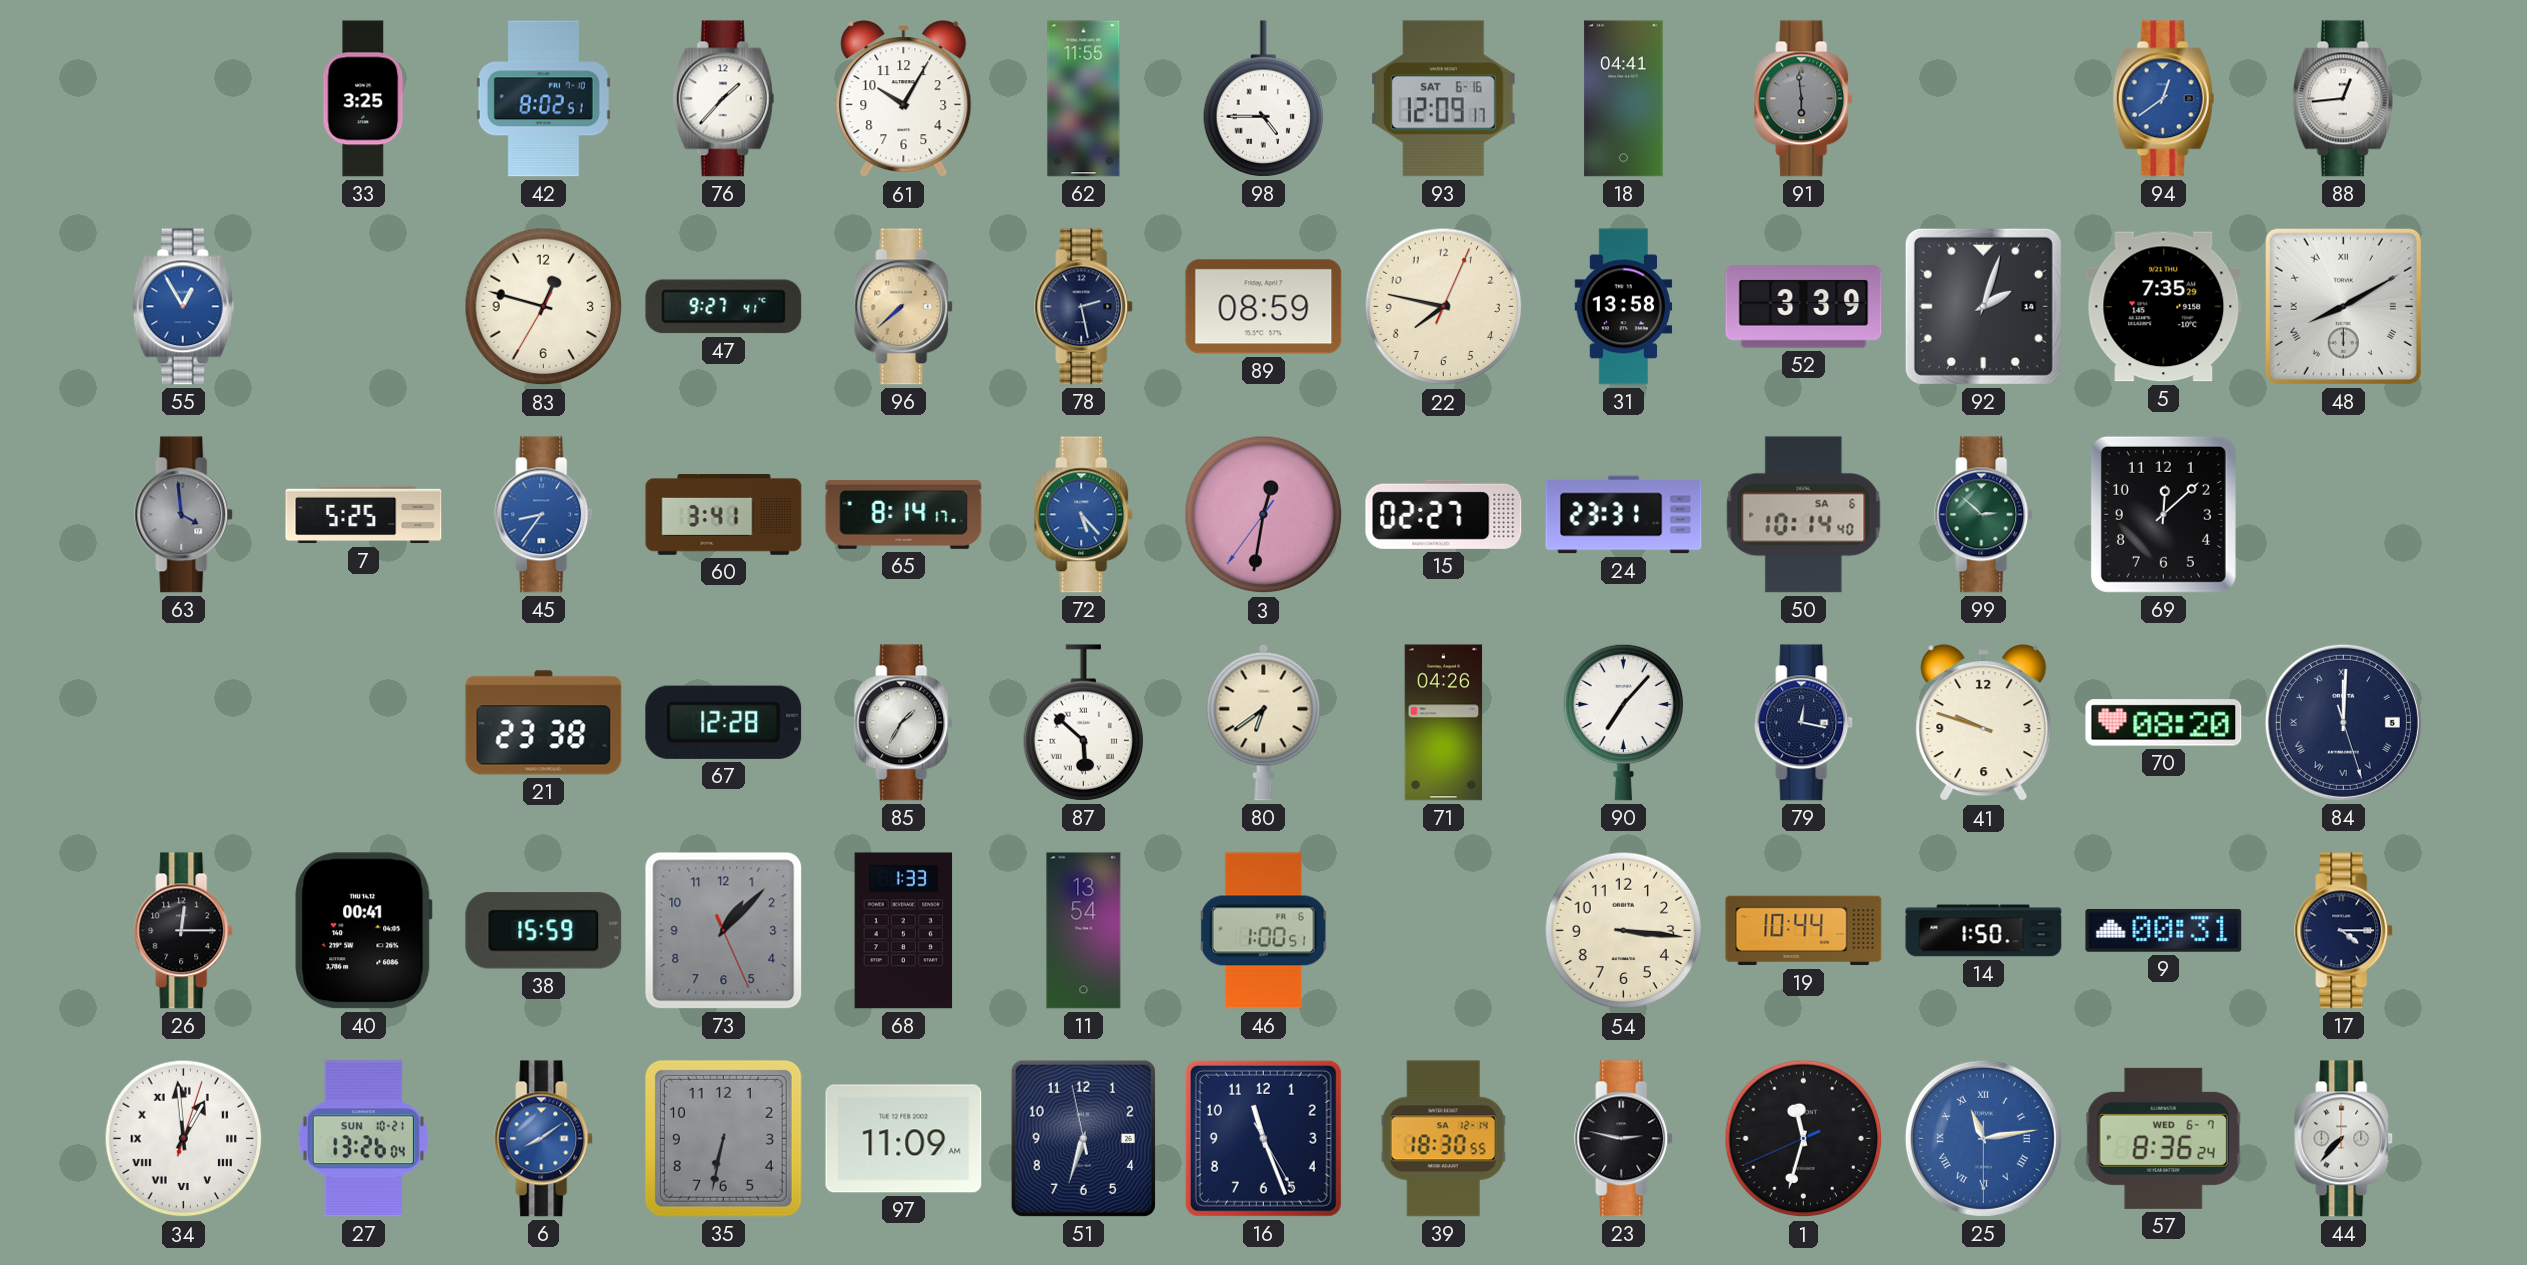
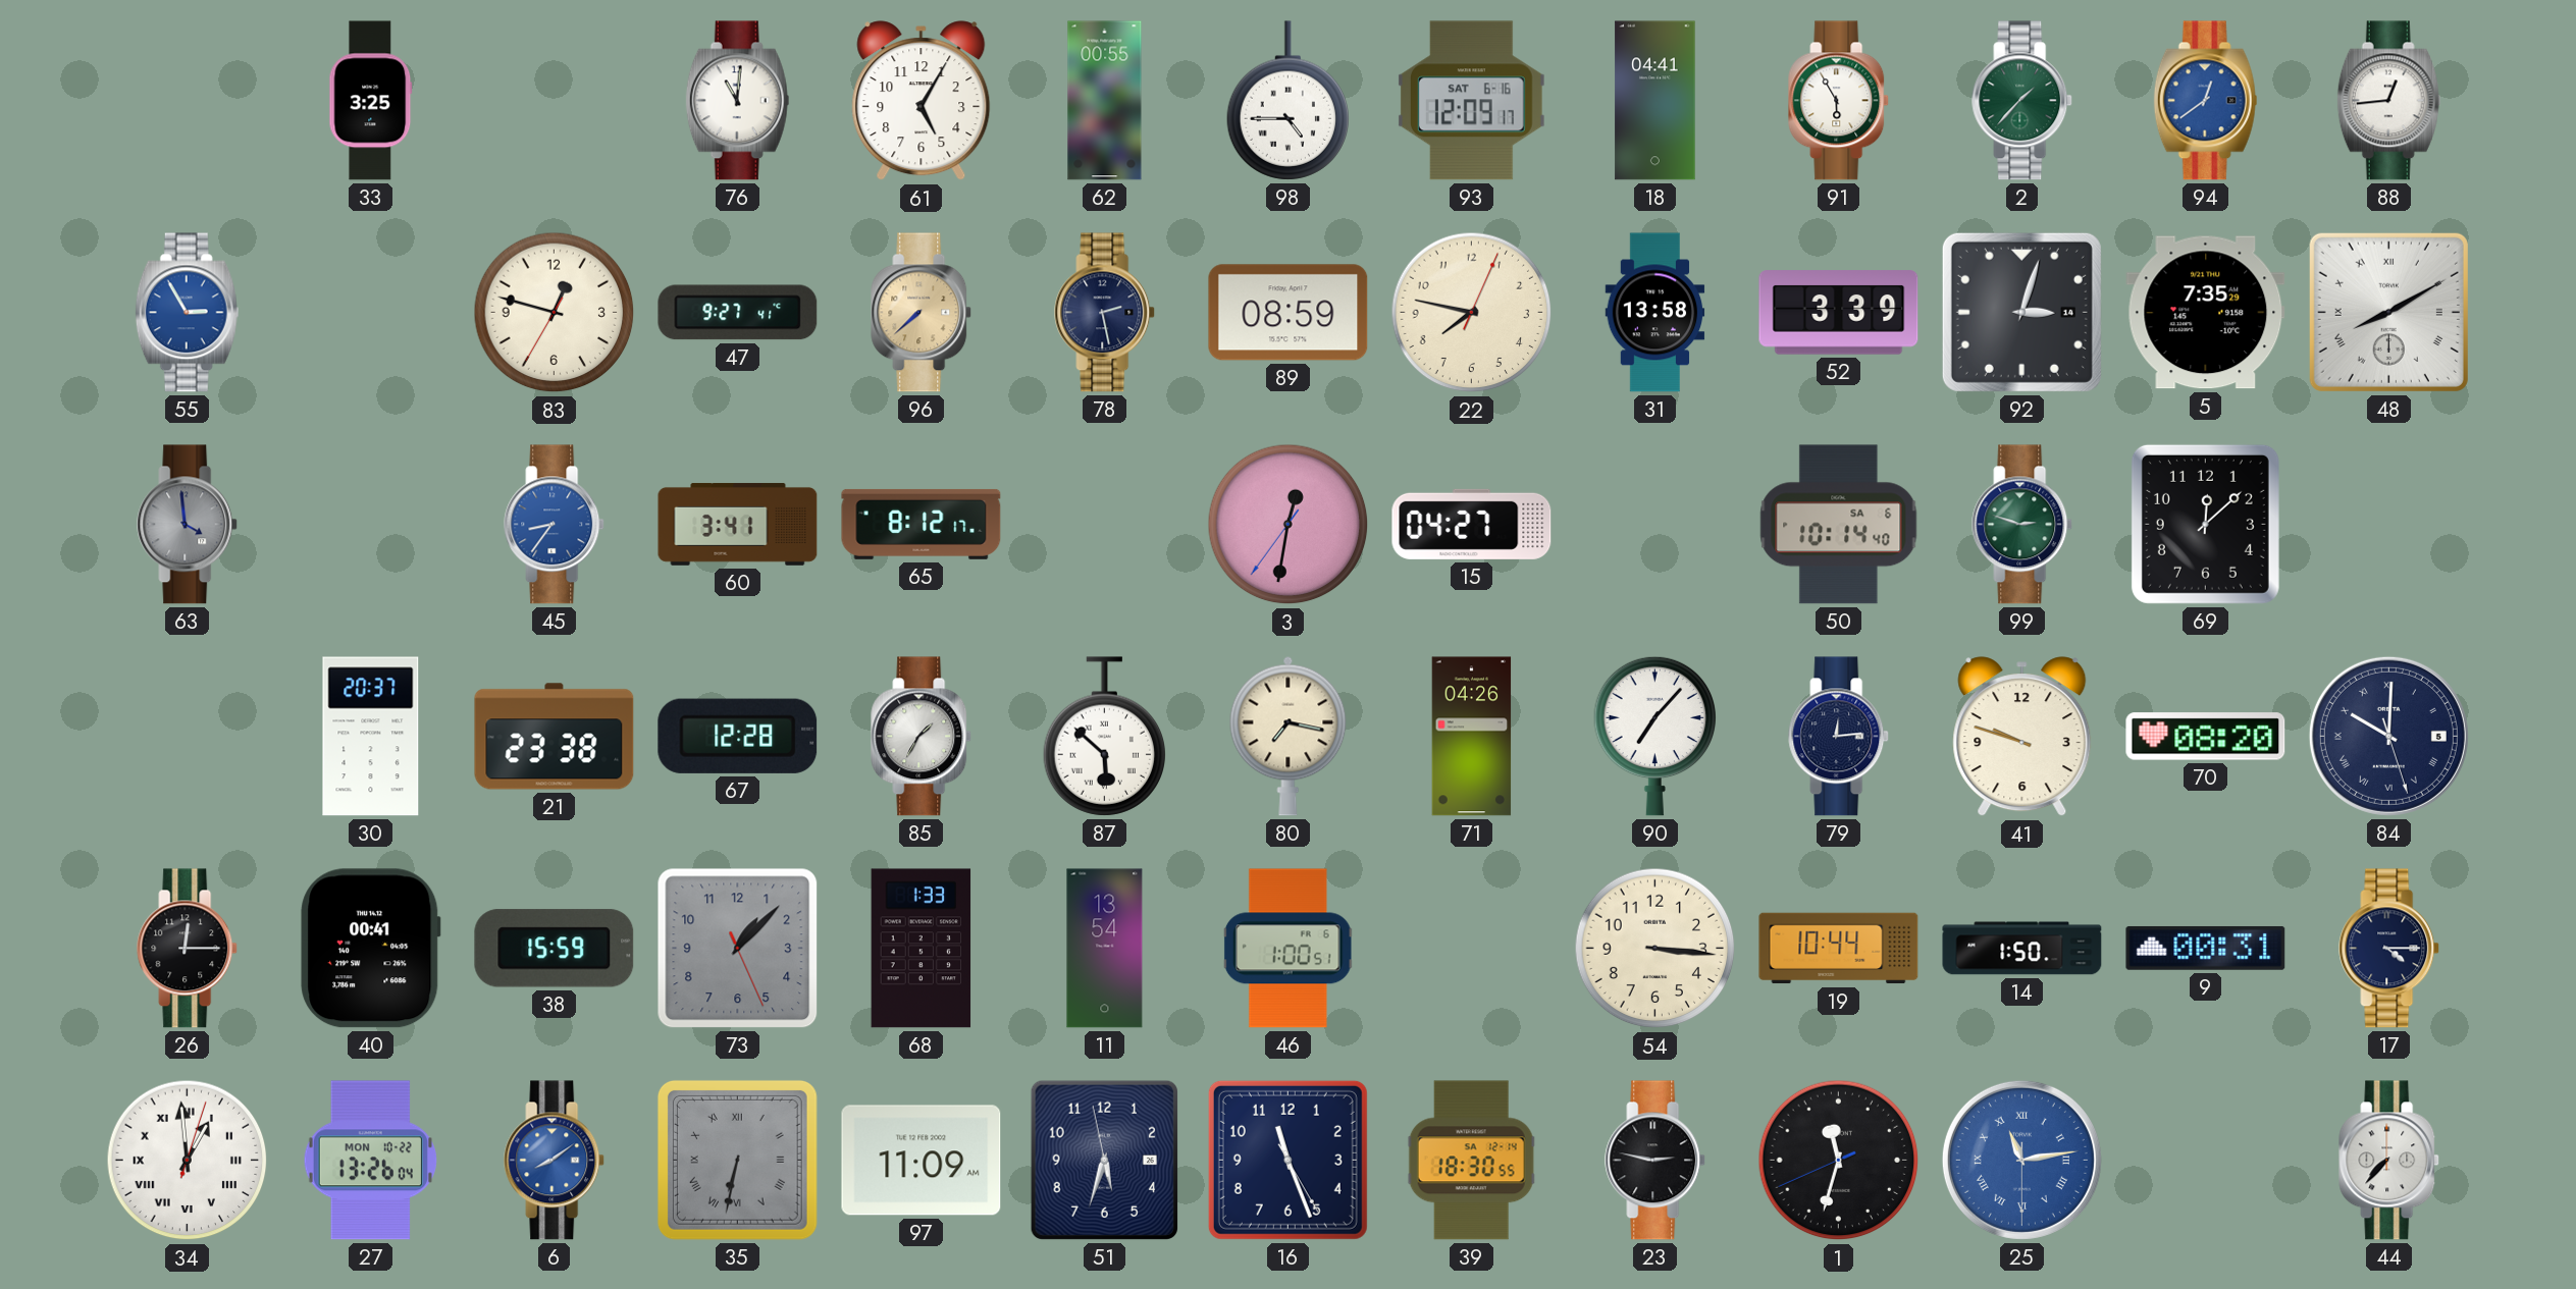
42: 8:02 -> none
76: 1:37 -> 11:01
61: 10:05 -> 5:05
62: 11:55 -> 00:55
91: 5:59 -> 5:55
91 dial: grey -> white
2: none -> 1:37
55: 12:55 -> 2:55
92: 2:03 -> 3:03
7: 5:25 -> none
65: 8:14 -> 8:12
72: 5:23 -> none
15: 02:27 -> 04:27
24: 23:31 -> none
99: 2:52 -> 2:48
30: none -> 20:37
80: 6:39 -> 7:17
79: 12:17 -> 12:14
84: 12:00 -> 10:00
27 date: SUN 10-21 -> MON 10-22
35 numerals: Arabic -> Roman
51: 6:32 -> 5:32
57: 8:36 -> none
